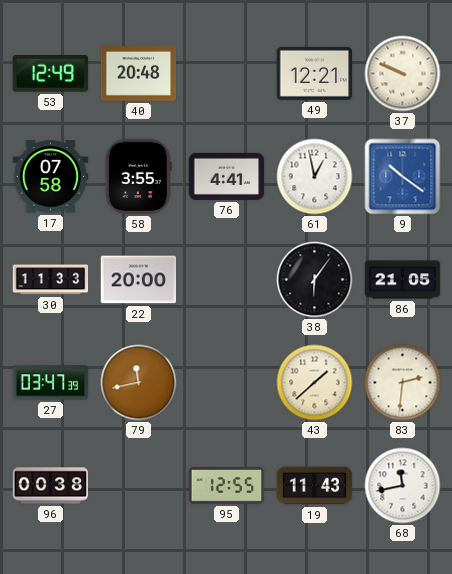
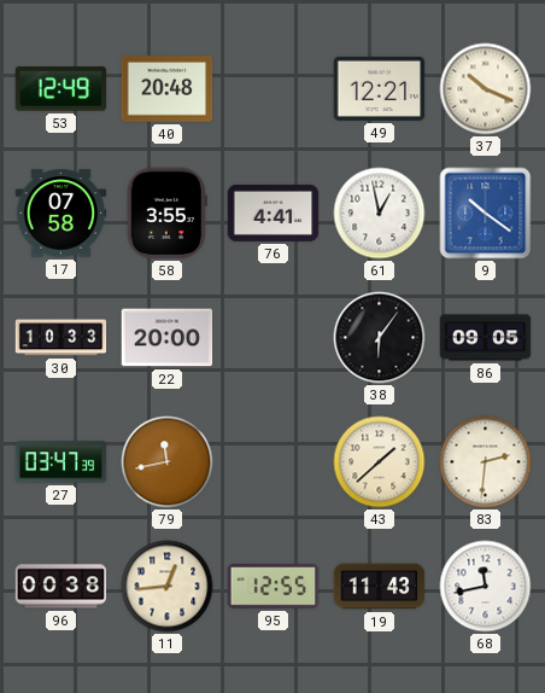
37: 9:49 -> 10:19
30: 11:33 -> 10:33
86: 21:05 -> 09:05
11: none -> 12:44
